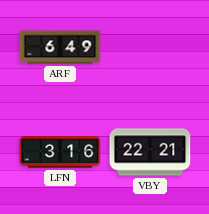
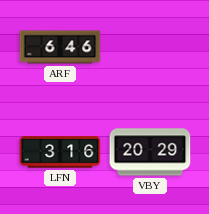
ARF: 6:49 -> 6:46
VBY: 22:21 -> 20:29
